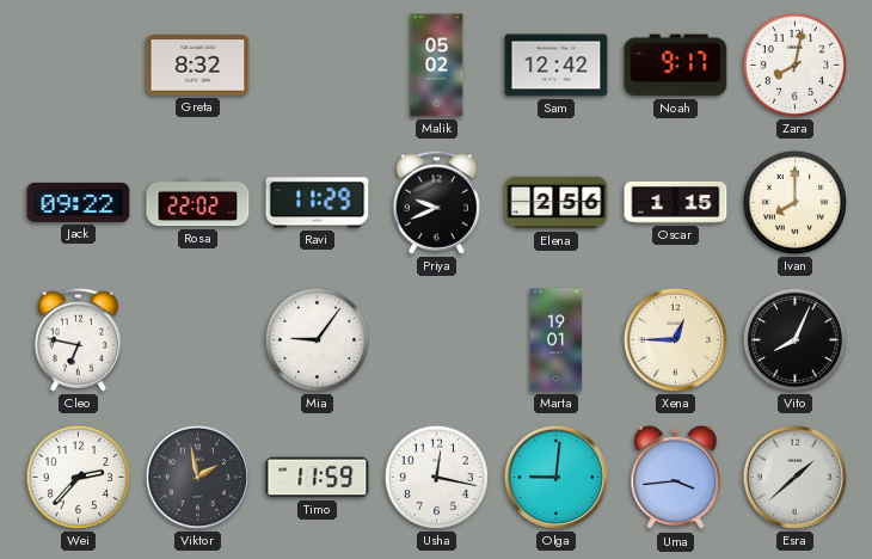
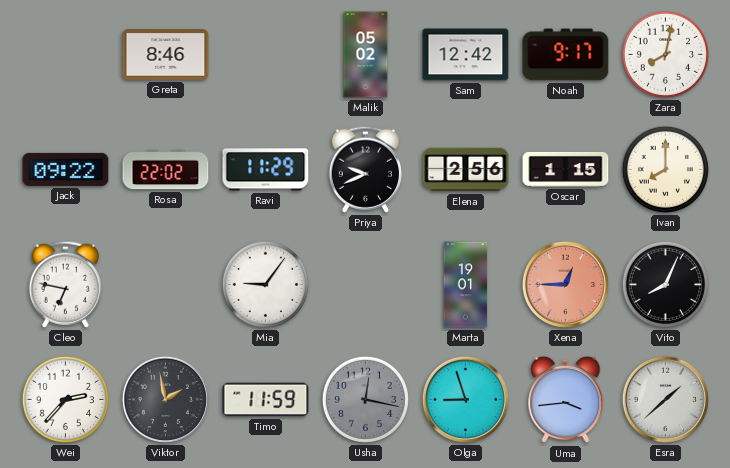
Greta: 8:32 -> 8:46
Xena dial: cream -> salmon
Usha dial: white -> grey
Olga: 9:01 -> 8:57
